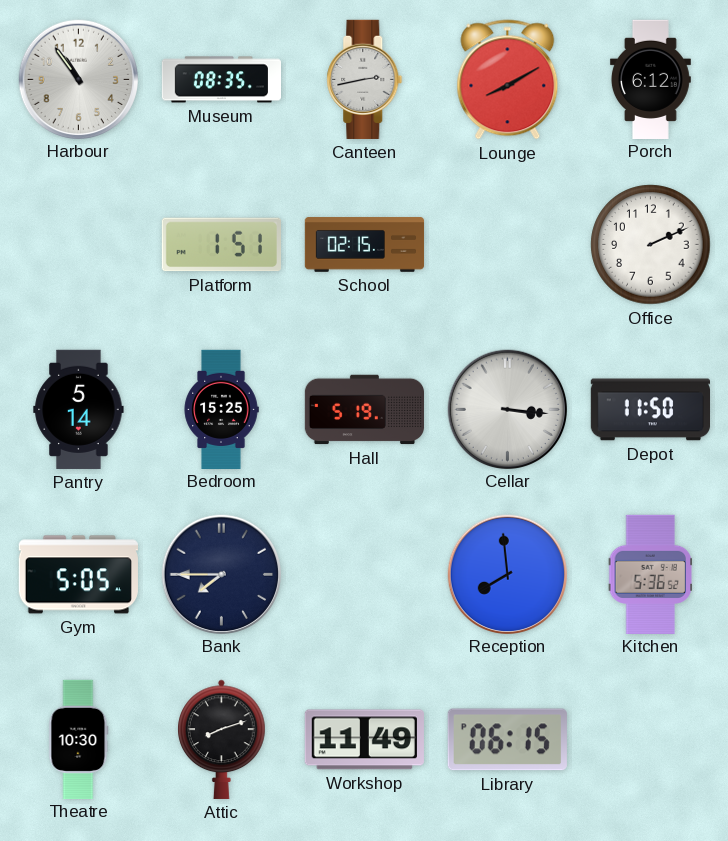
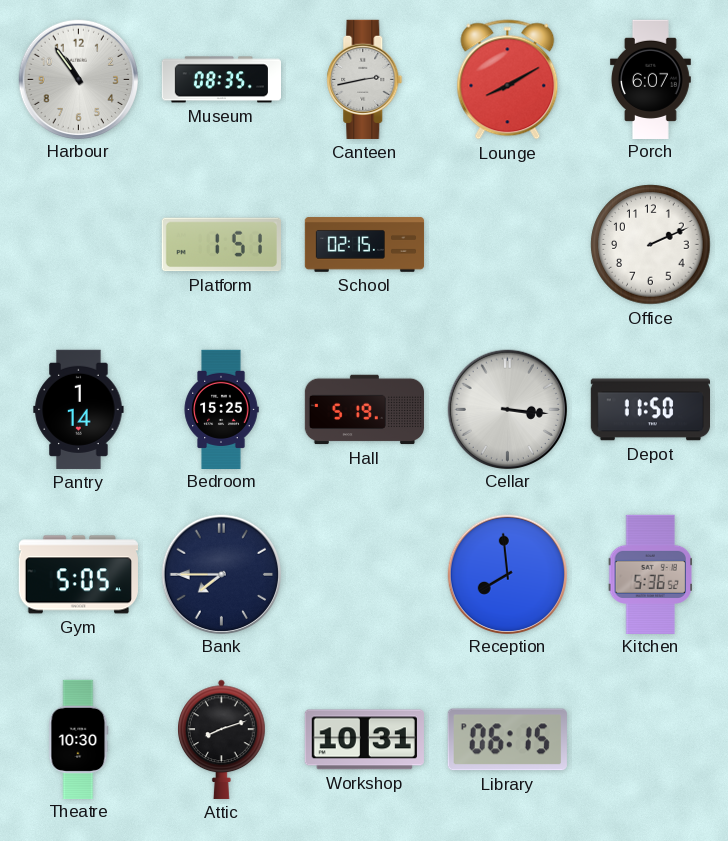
Porch: 6:12 -> 6:07
Pantry: 5:14 -> 1:14
Workshop: 11:49 -> 10:31
